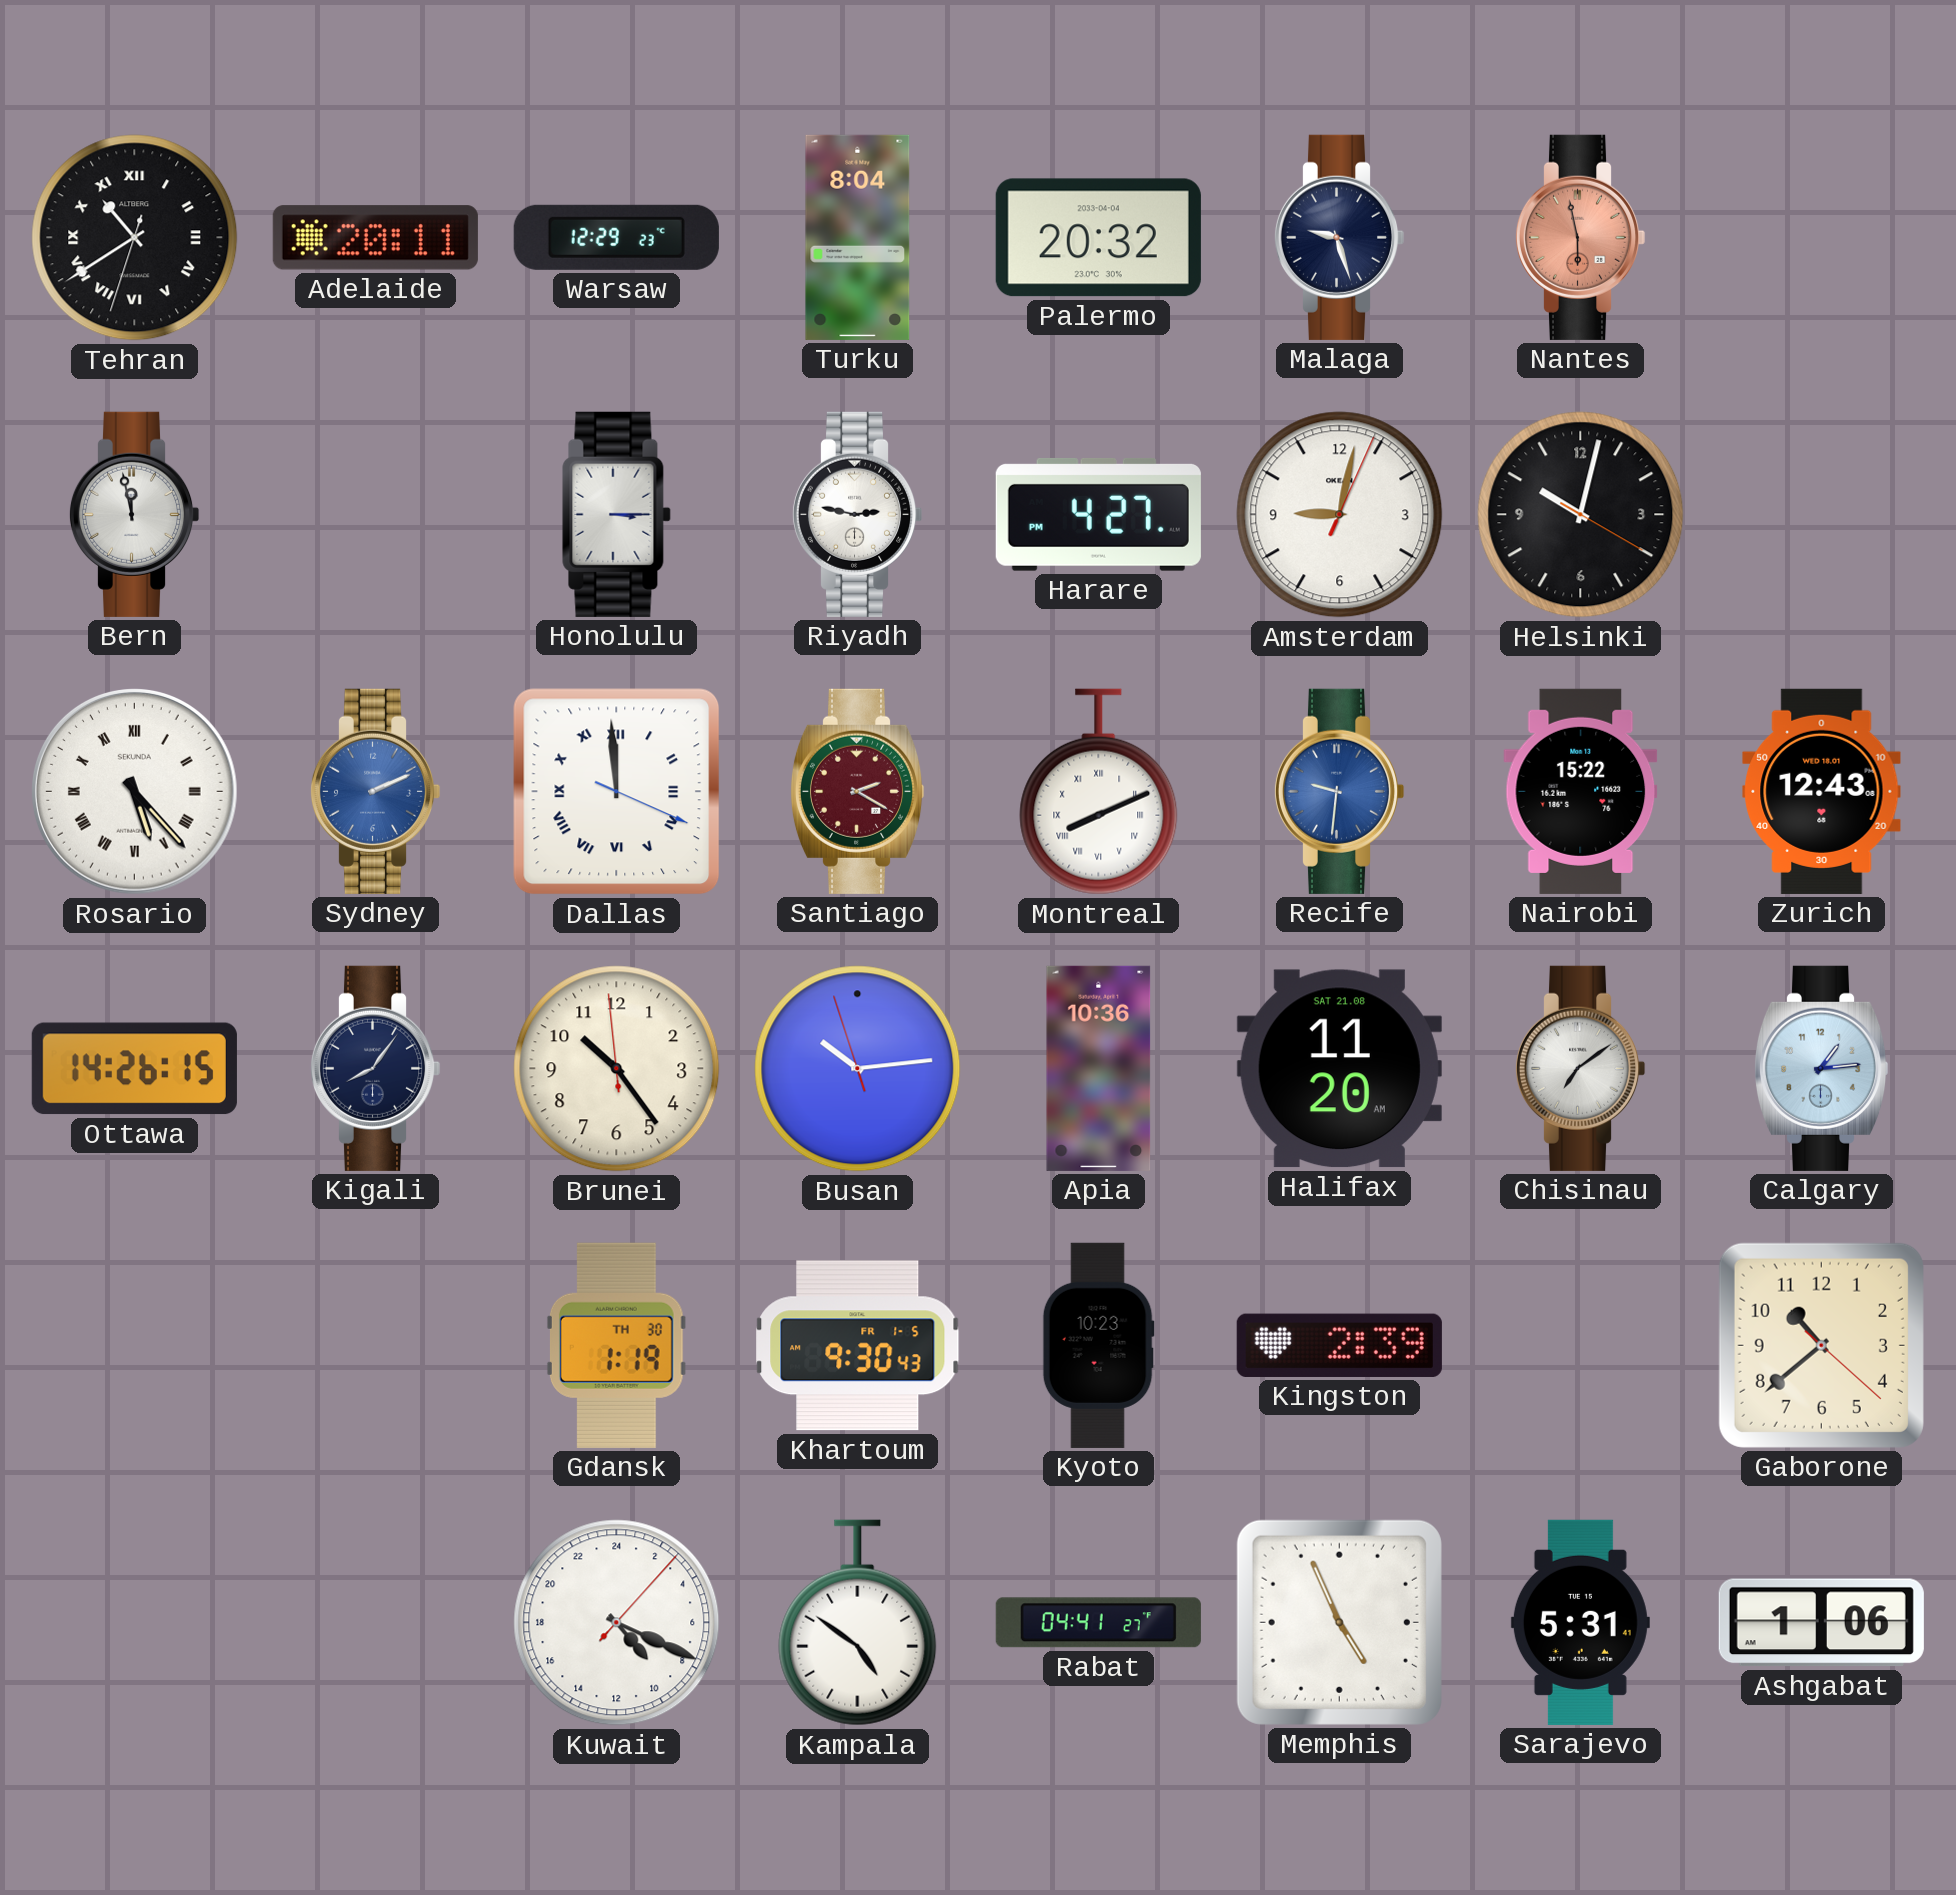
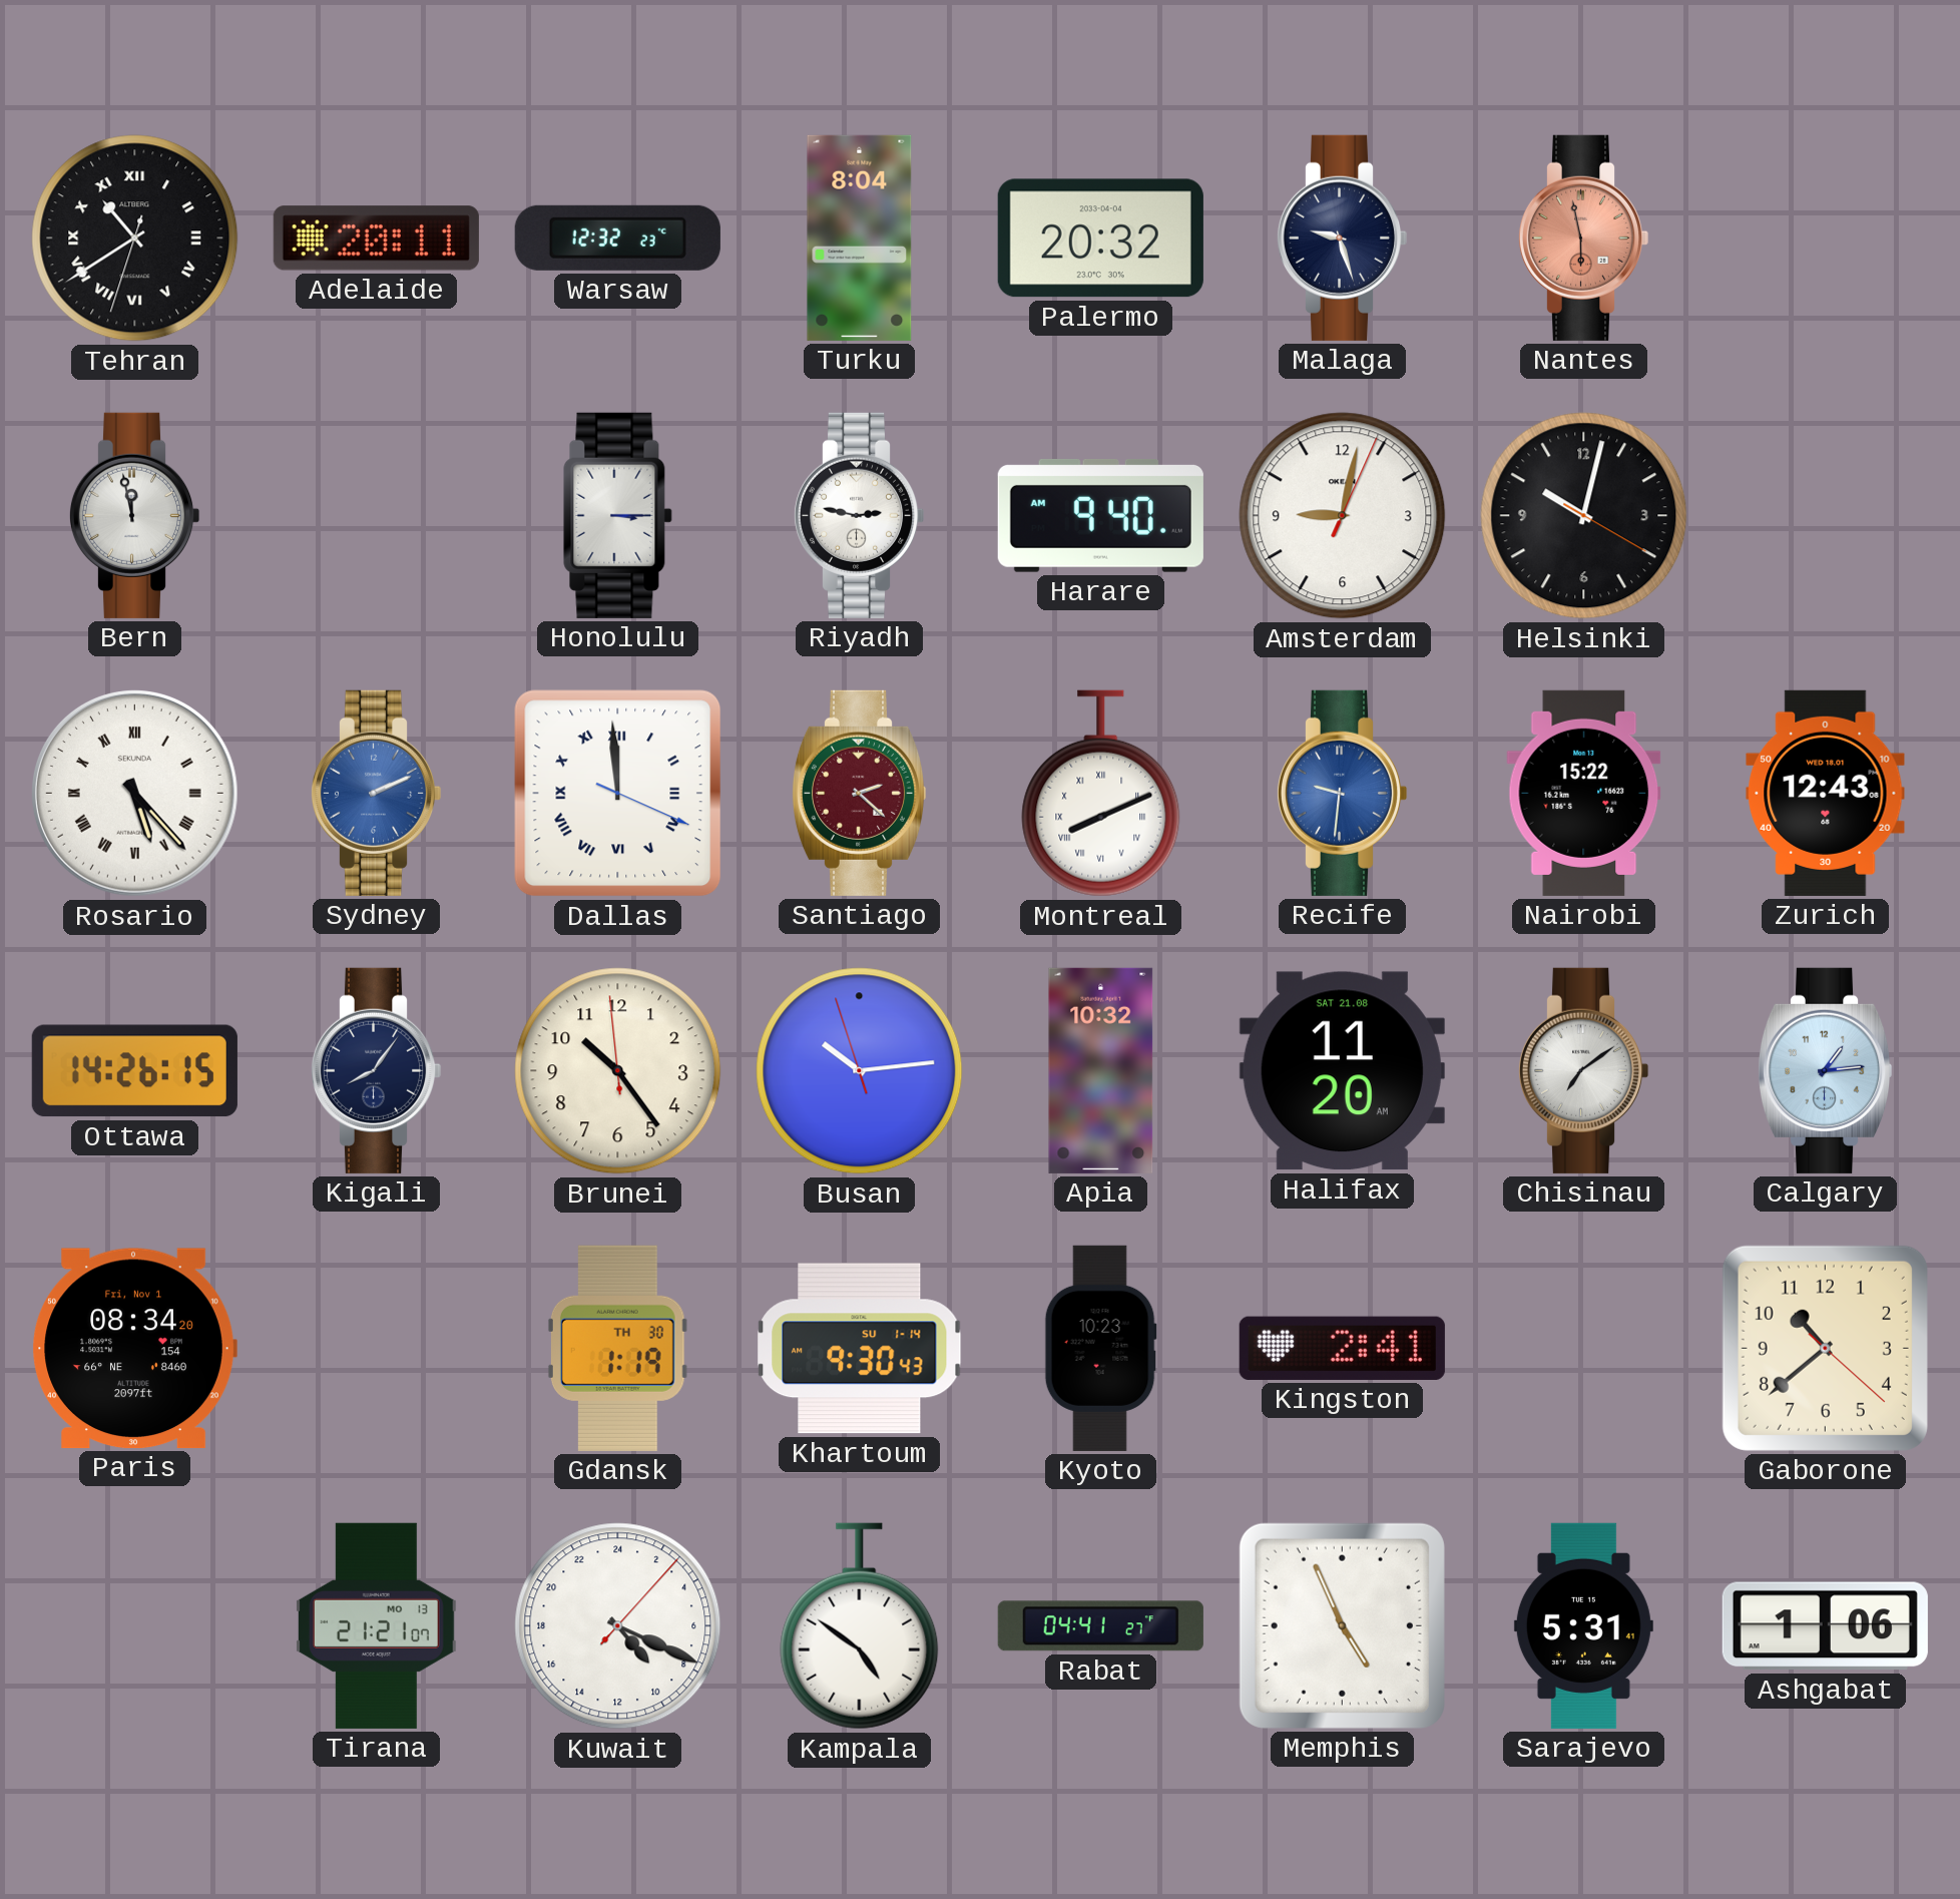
Warsaw: 12:29 -> 12:32
Harare: 4:27 -> 9:40
Santiago: 2:20 -> 2:22
Apia: 10:36 -> 10:32
Paris: none -> 08:34
Khartoum date: FR 1-5 -> SU 1-14
Kingston: 2:39 -> 2:41
Tirana: none -> 21:21
